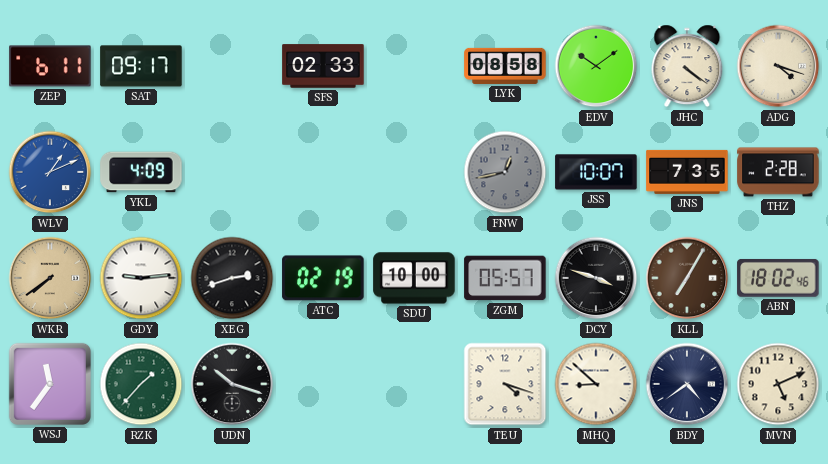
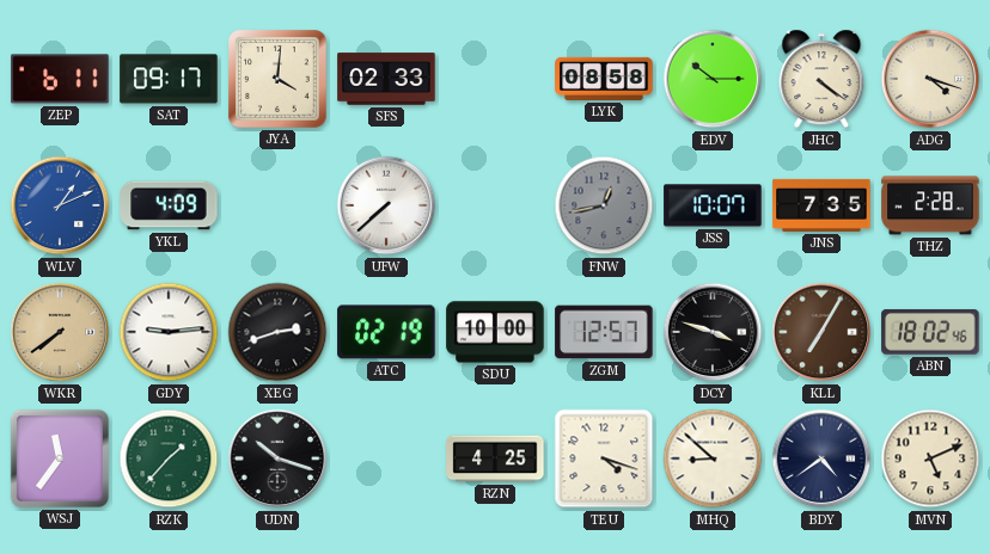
JYA: none -> 4:01
EDV: 10:09 -> 10:15
UFW: none -> 7:38
ZGM: 05:57 -> 12:57
RZN: none -> 4:25
